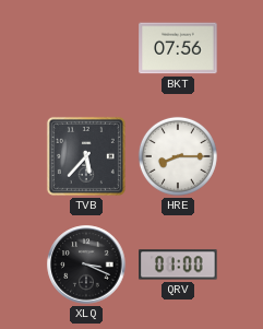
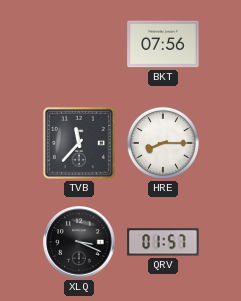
TVB: 5:37 -> 11:37
QRV: 01:00 -> 01:57
